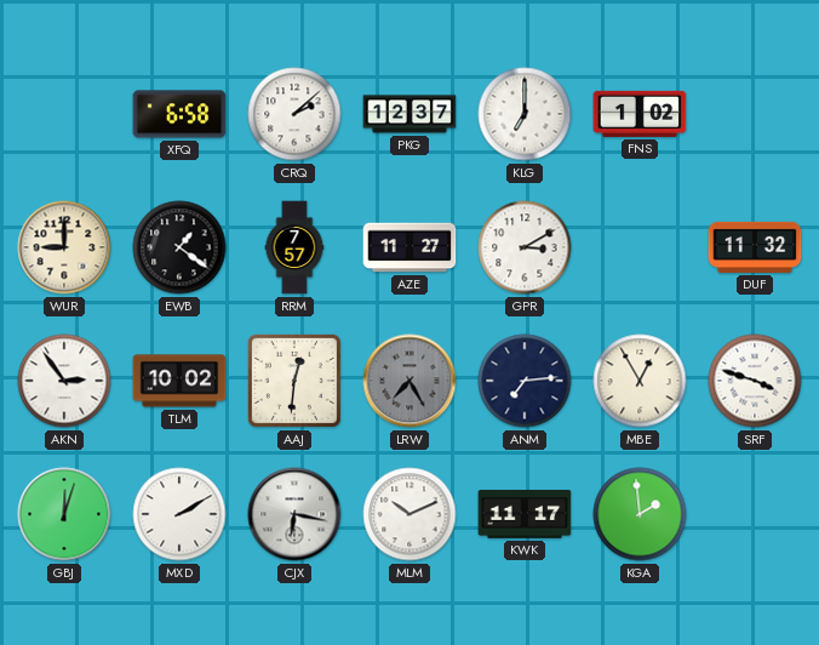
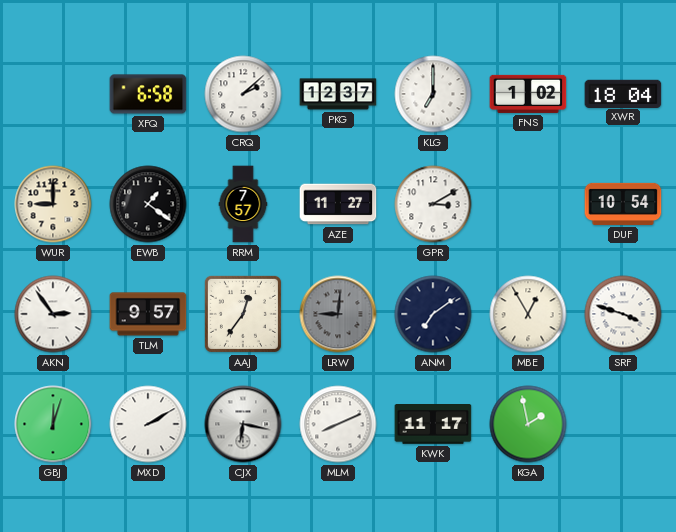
XWR: none -> 18:04
DUF: 11:32 -> 10:54
TLM: 10:02 -> 9:57
AAJ: 12:31 -> 12:36
LRW: 7:25 -> 9:01
ANM: 7:14 -> 7:09
MLM: 10:11 -> 8:11
KGA: 1:59 -> 1:58
